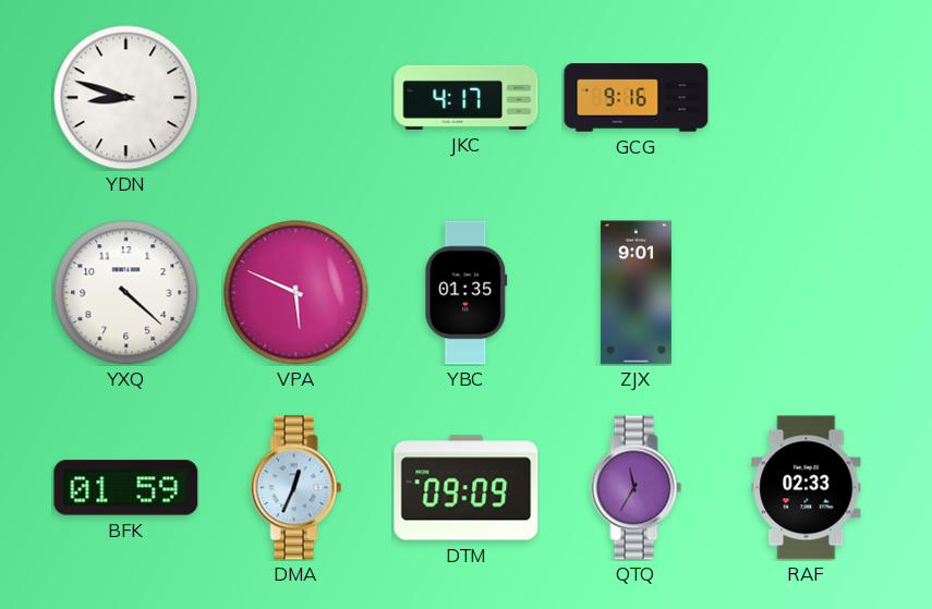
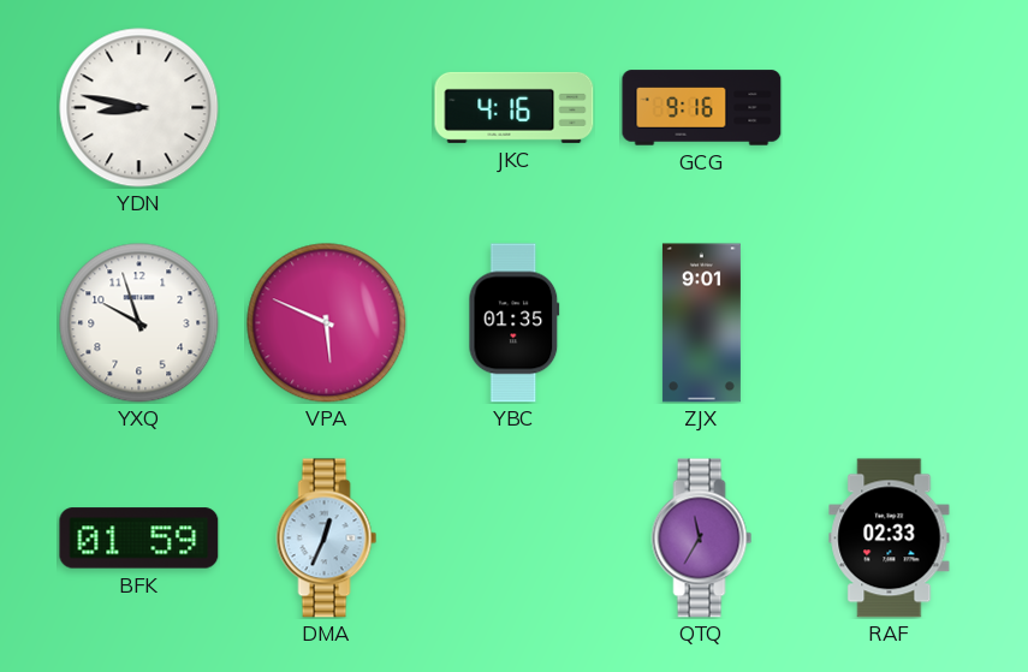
YDN: 8:48 -> 8:47
JKC: 4:17 -> 4:16
YXQ: 4:22 -> 9:57
DTM: 09:09 -> none
